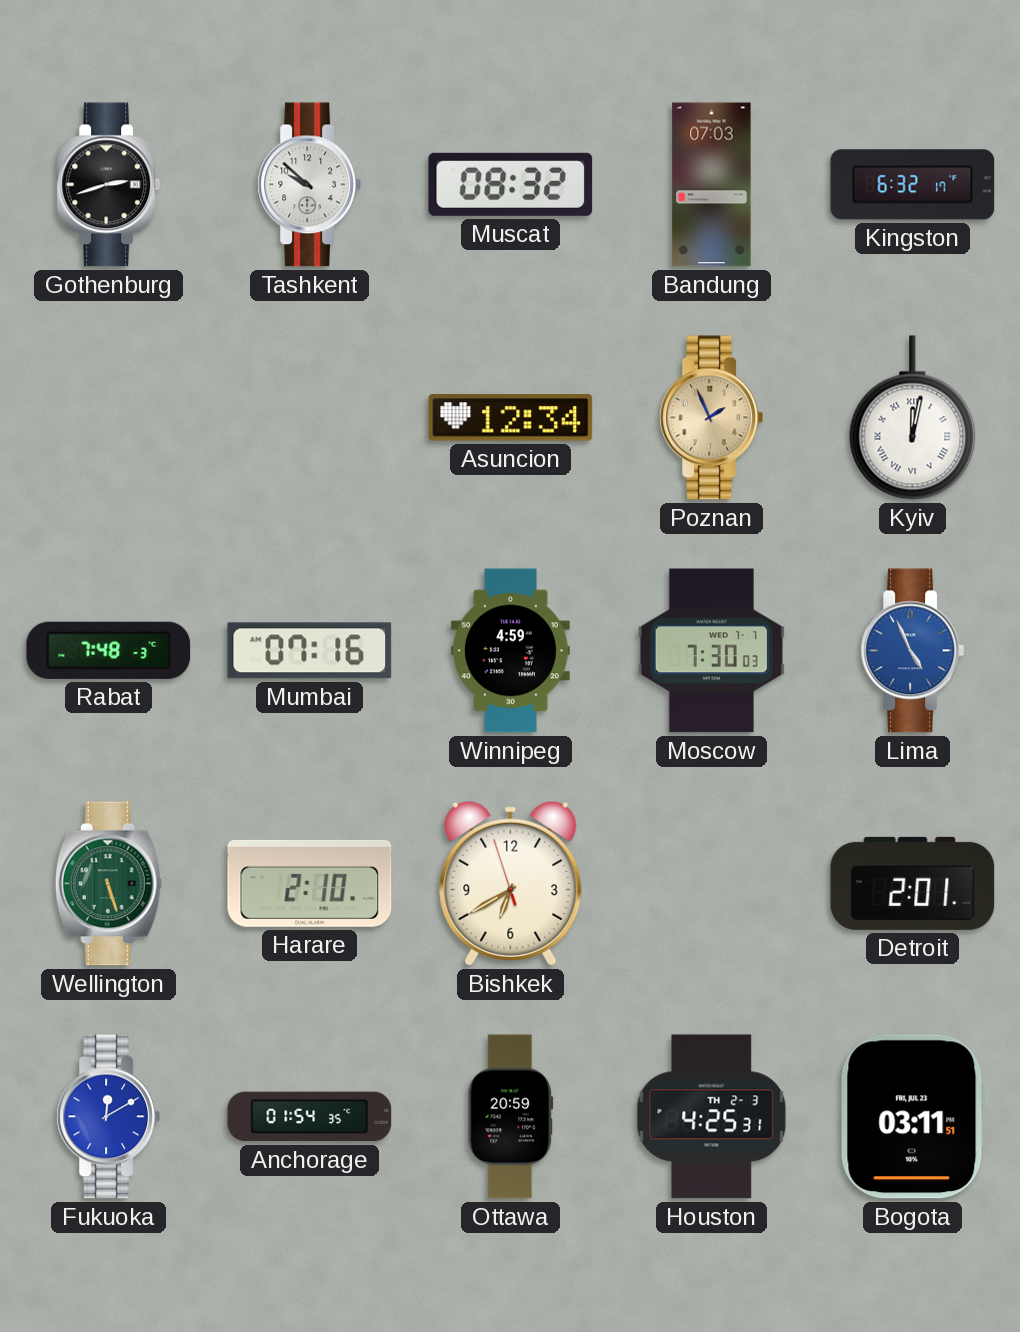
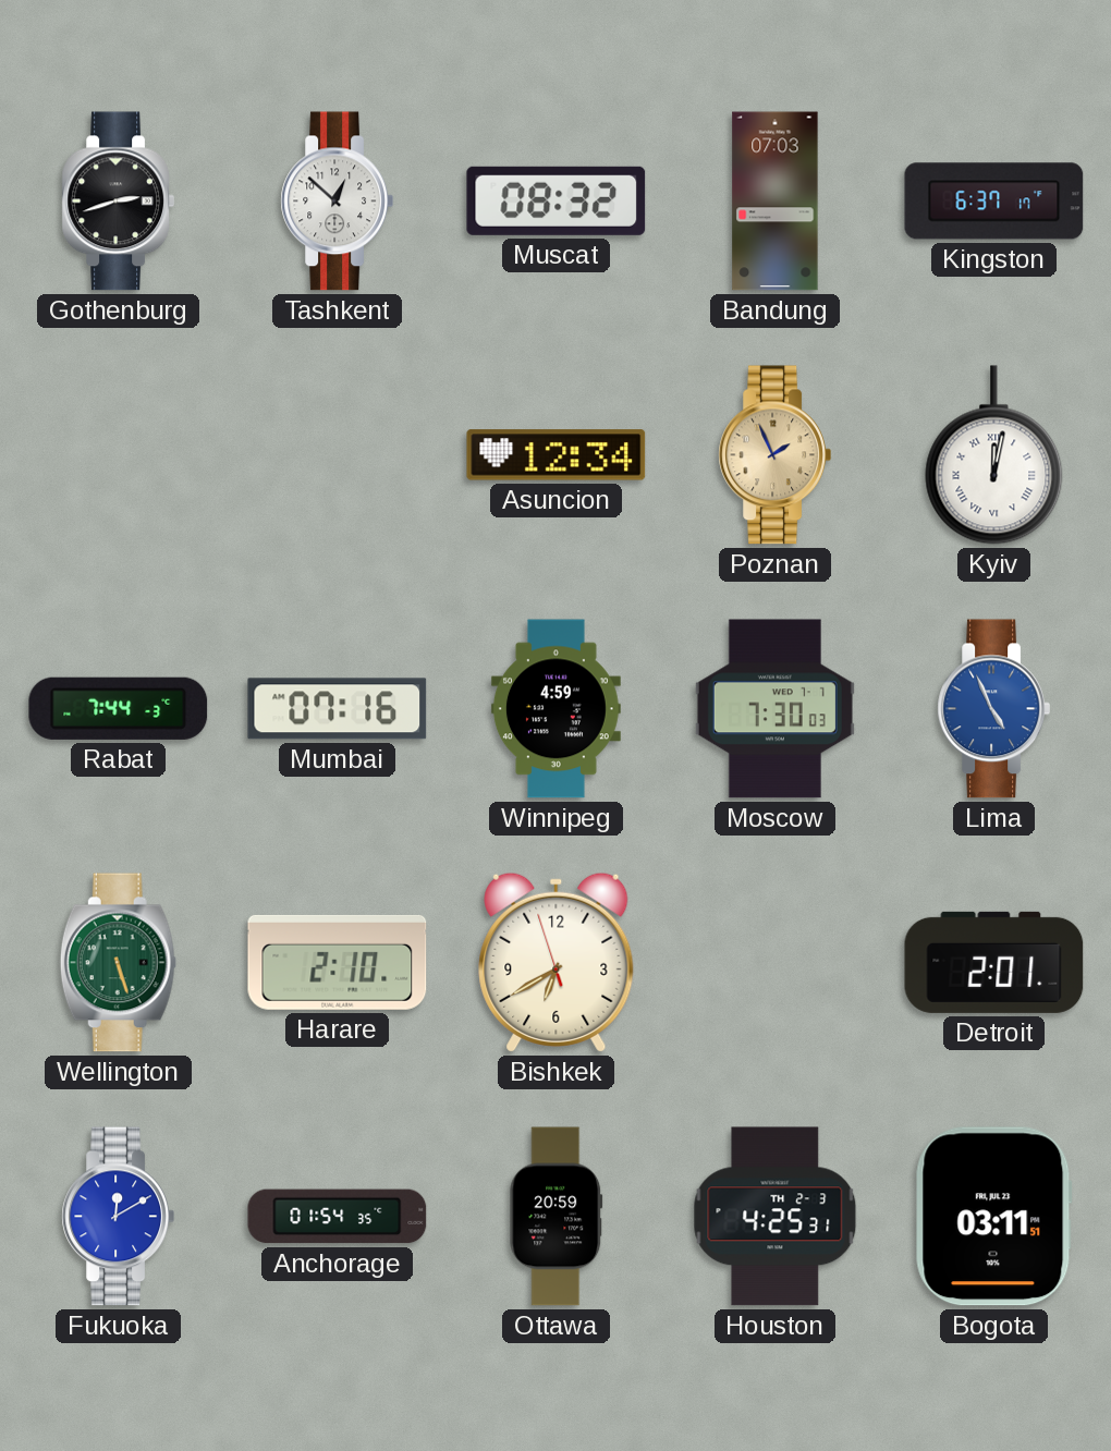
Tashkent: 9:52 -> 12:52
Kingston: 6:32 -> 6:37
Rabat: 7:48 -> 7:44
